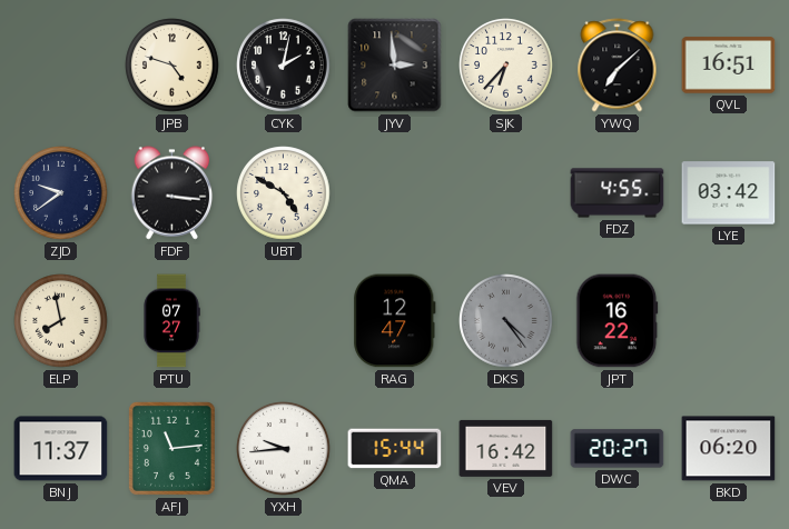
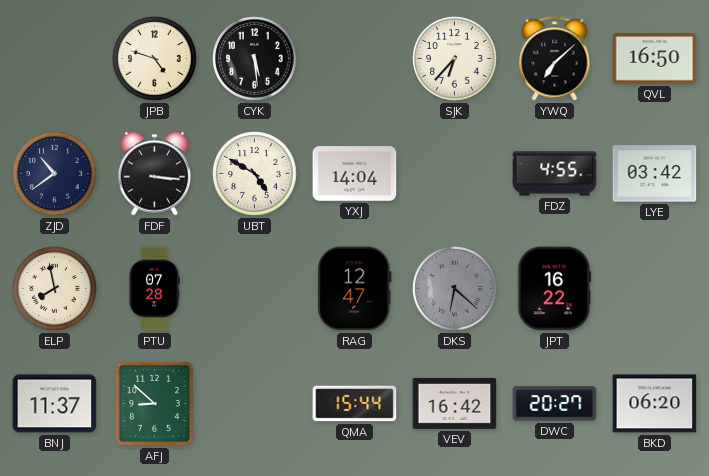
CYK: 2:02 -> 5:29
JYV: 2:59 -> none
QVL: 16:51 -> 16:50
ZJD: 9:39 -> 10:39
YXJ: none -> 14:04
PTU: 07:27 -> 07:28
DKS: 4:24 -> 6:22
AFJ: 11:14 -> 8:52
YXH: 9:44 -> none
